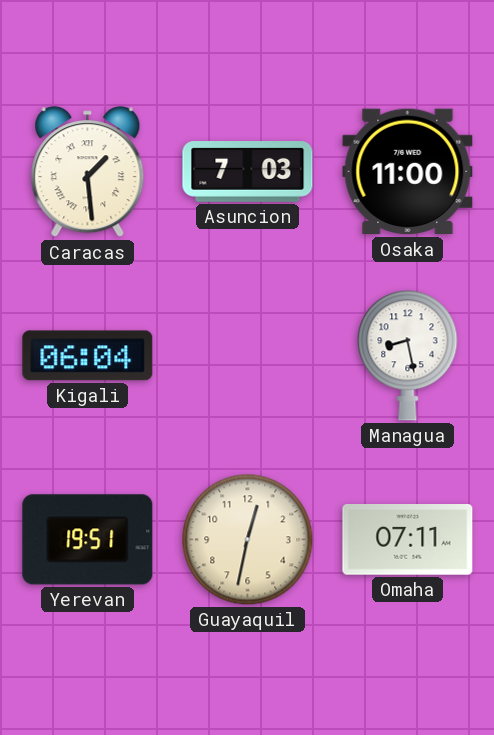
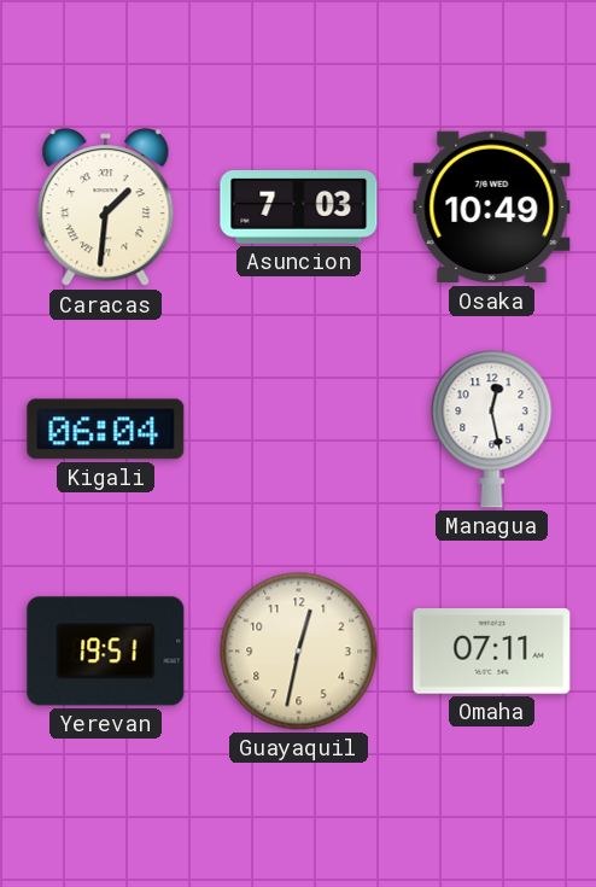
Caracas: 1:29 -> 1:31
Osaka: 11:00 -> 10:49
Managua: 8:28 -> 12:28
